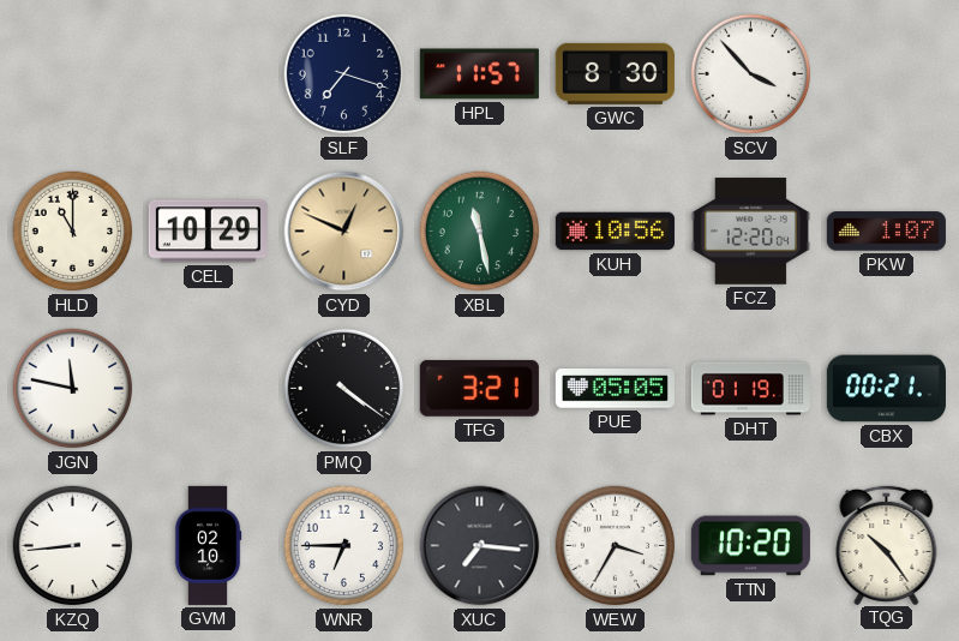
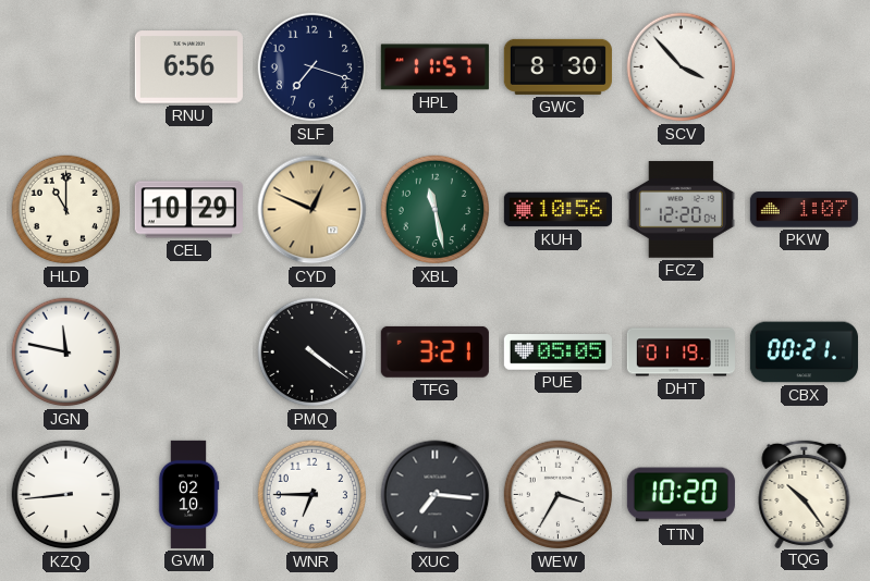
RNU: none -> 6:56
